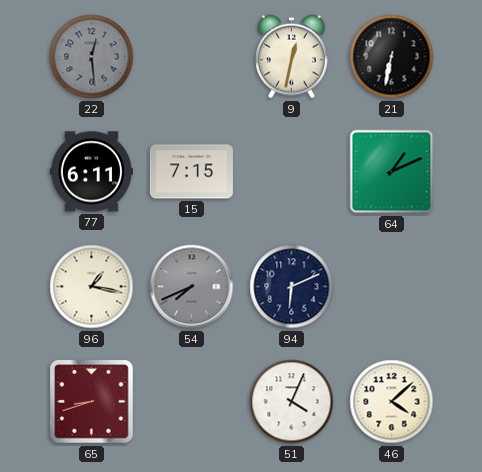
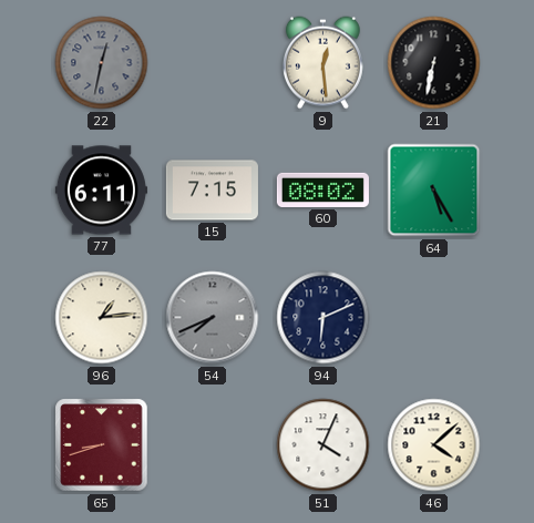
22: 12:29 -> 12:32
9: 12:32 -> 12:29
60: none -> 08:02
64: 1:11 -> 5:25
96: 1:17 -> 1:14
